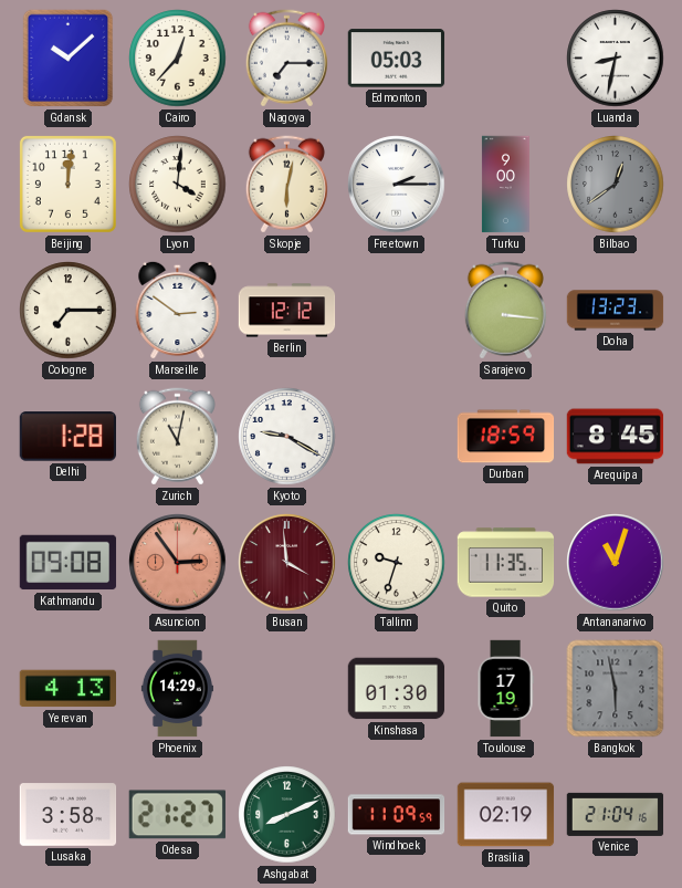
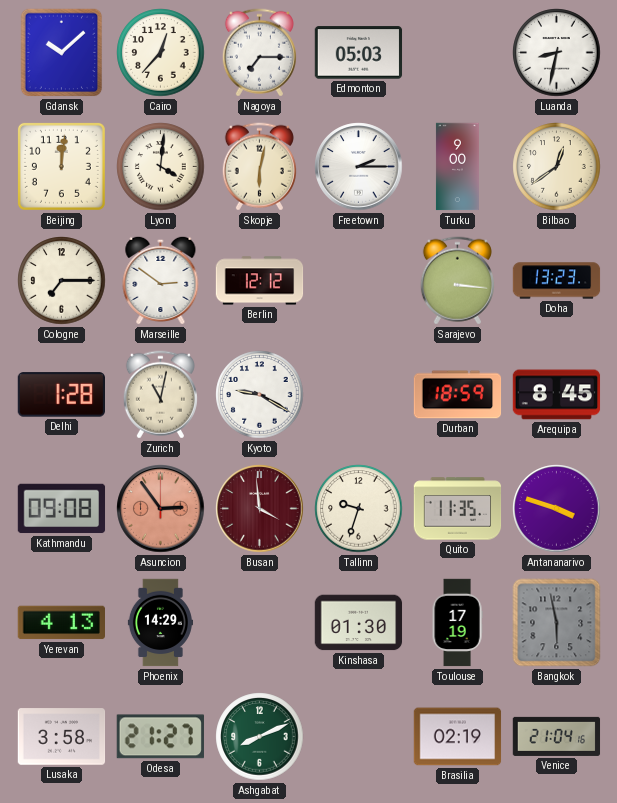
Bilbao dial: grey -> cream
Antananarivo: 11:03 -> 3:48
Windhoek: 11:09 -> none
